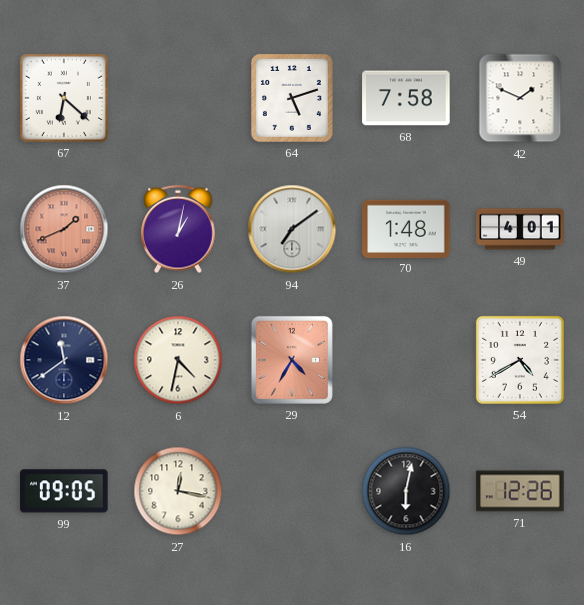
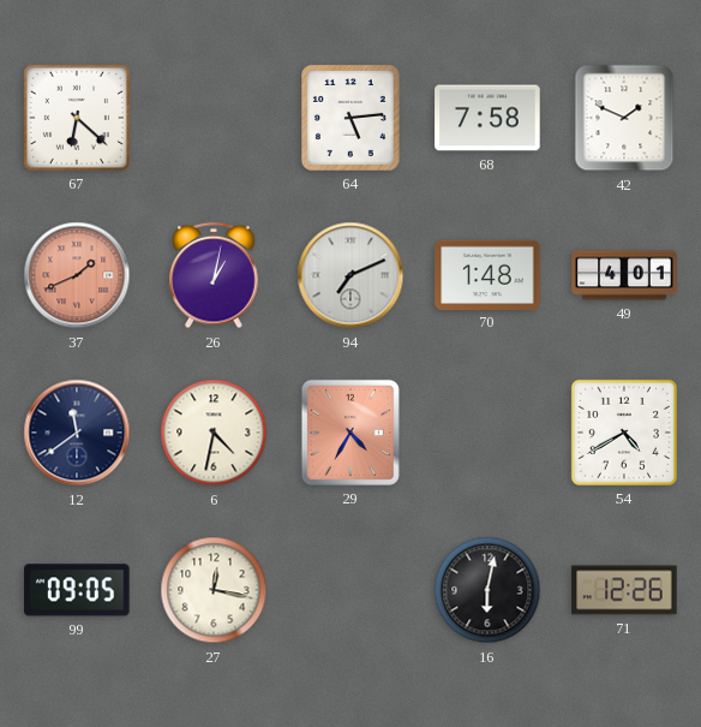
64: 5:12 -> 5:14
94: 7:09 -> 7:11
